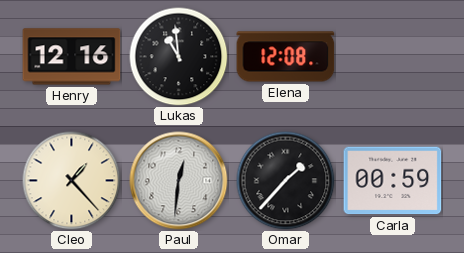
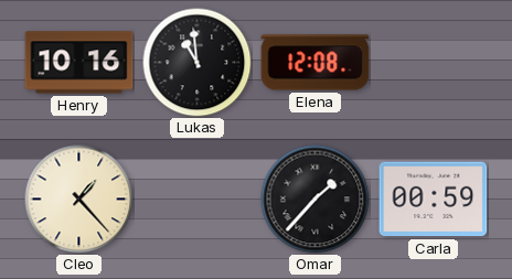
Henry: 12:16 -> 10:16
Paul: 12:31 -> none
